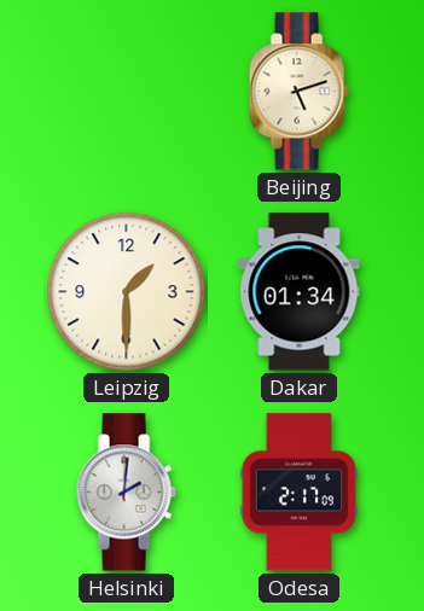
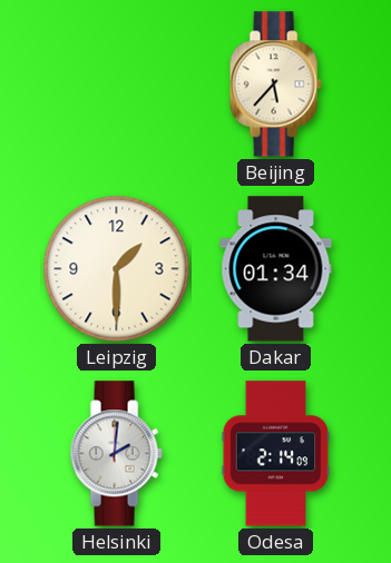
Beijing: 5:12 -> 5:37
Odesa: 2:17 -> 2:14
